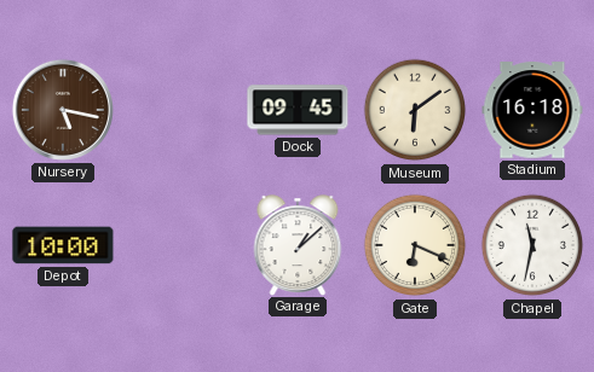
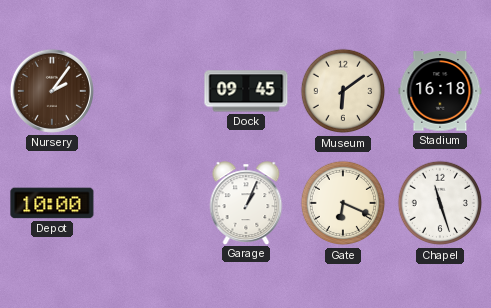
Nursery: 5:17 -> 2:06
Garage: 1:08 -> 1:04
Chapel: 11:32 -> 11:27
